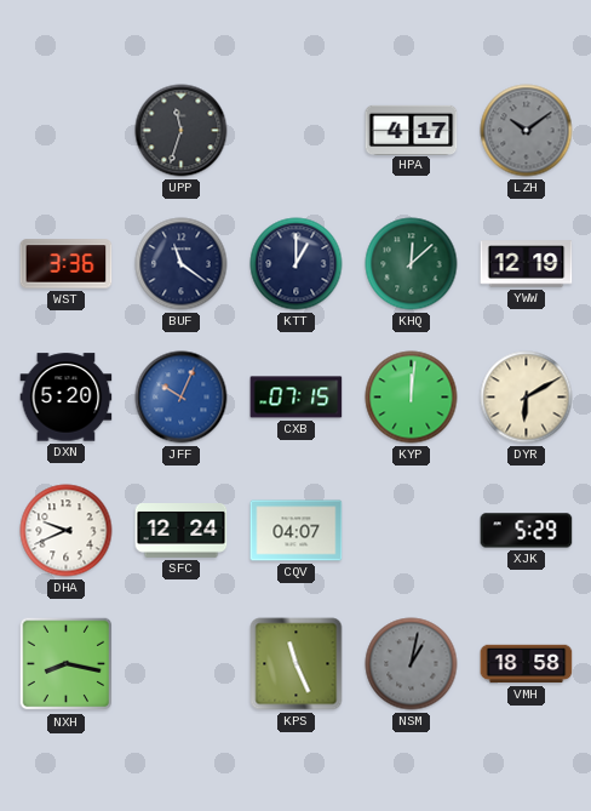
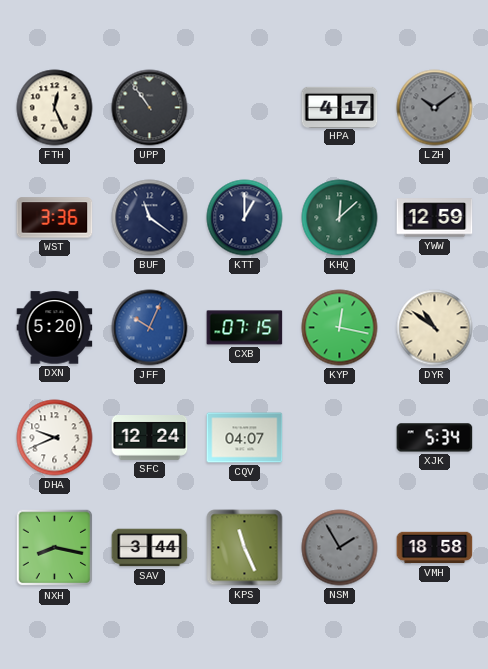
FTH: none -> 12:26
UPP: 11:33 -> 10:54
YWW: 12:19 -> 12:59
KYP: 12:01 -> 12:17
DYR: 6:10 -> 10:51
XJK: 5:29 -> 5:34
SAV: none -> 3:44
NSM: 1:02 -> 1:55
